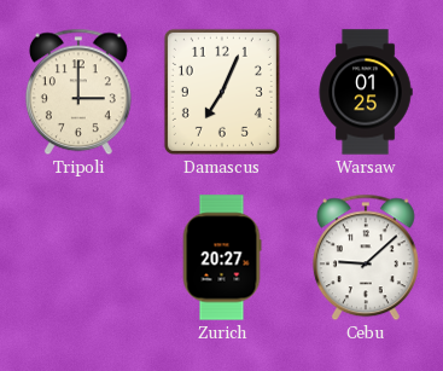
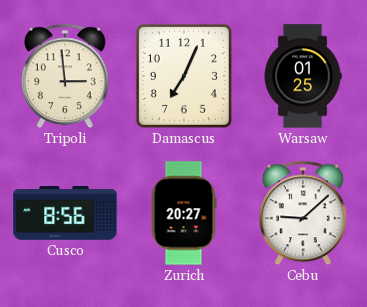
Tripoli: 3:00 -> 2:59
Cusco: none -> 8:56
